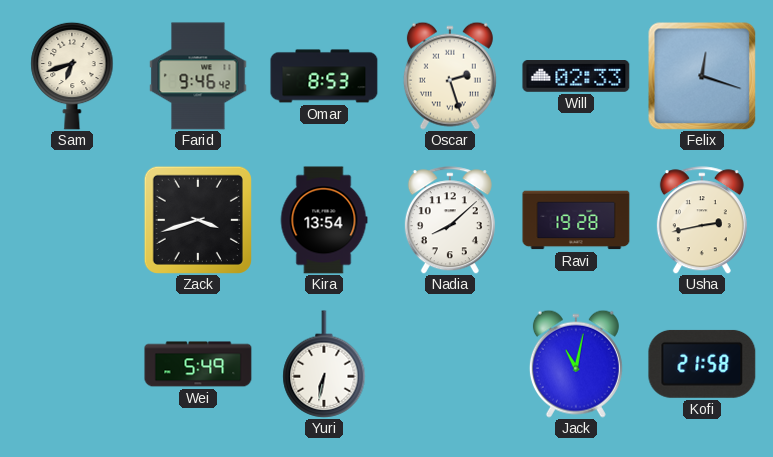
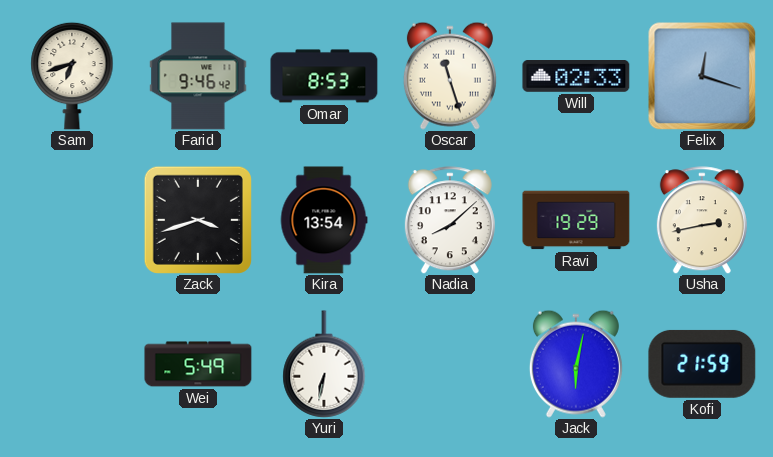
Oscar: 2:27 -> 11:27
Ravi: 19:28 -> 19:29
Jack: 11:02 -> 6:02
Kofi: 21:58 -> 21:59
